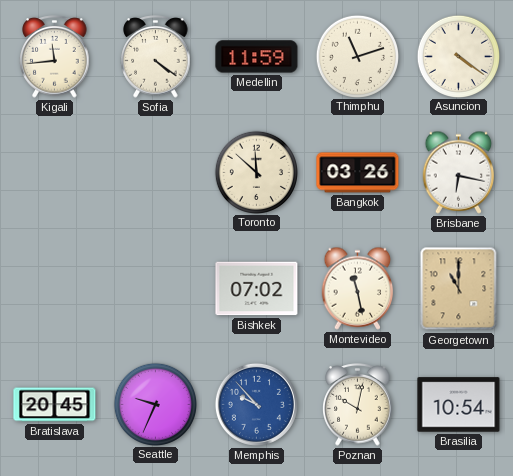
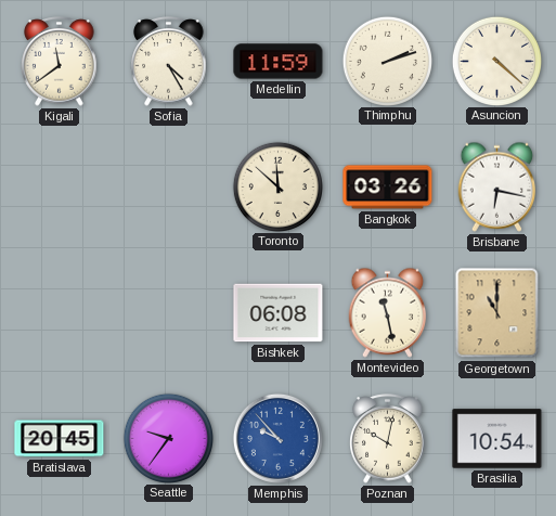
Kigali: 11:44 -> 11:39
Sofia: 4:21 -> 4:25
Thimphu: 11:12 -> 2:12
Asuncion: 4:21 -> 4:22
Bishkek: 07:02 -> 06:08
Seattle: 9:34 -> 9:36
